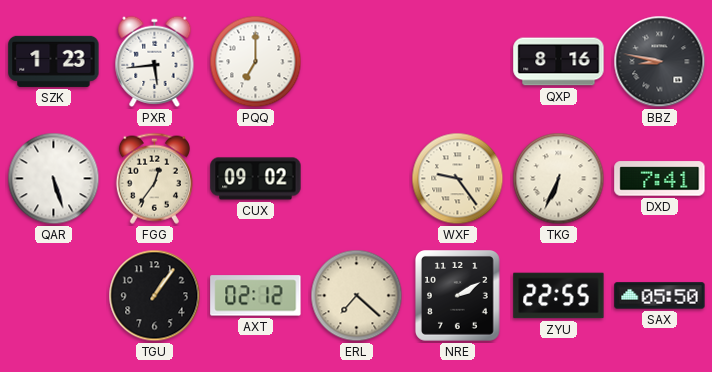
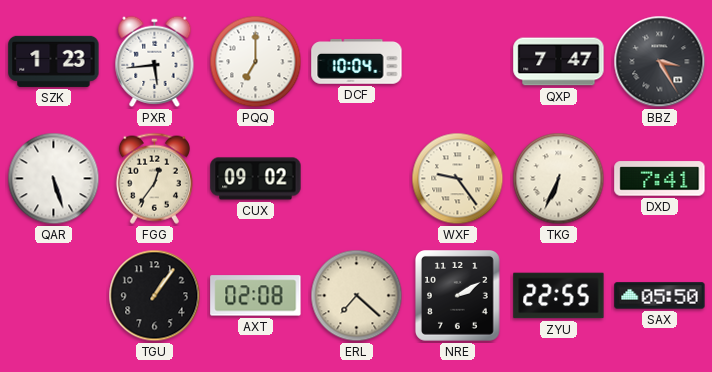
DCF: none -> 10:04
QXP: 8:16 -> 7:47
BBZ: 8:47 -> 3:25
AXT: 02:12 -> 02:08
